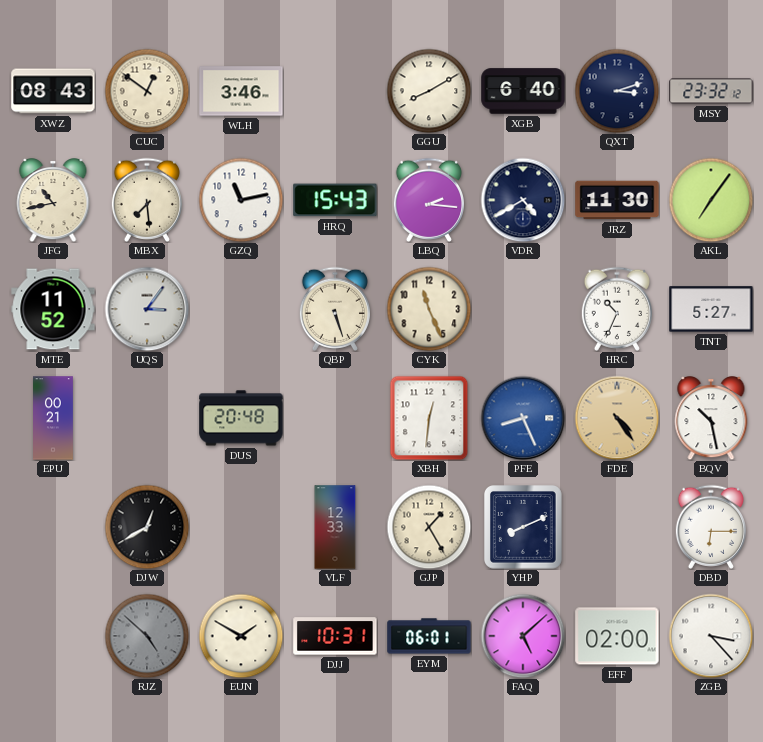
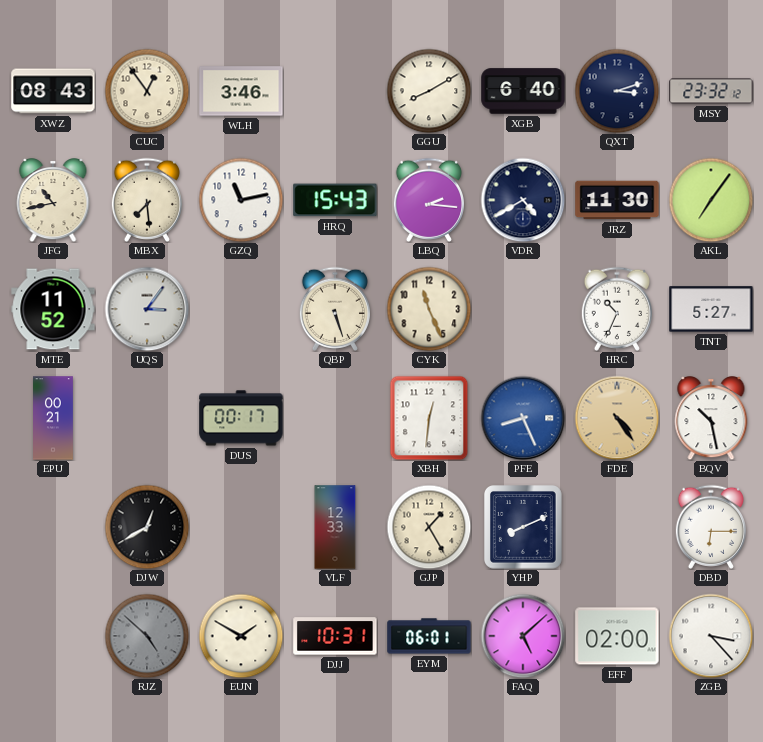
CUC: 12:51 -> 12:54
DUS: 20:48 -> 00:17
